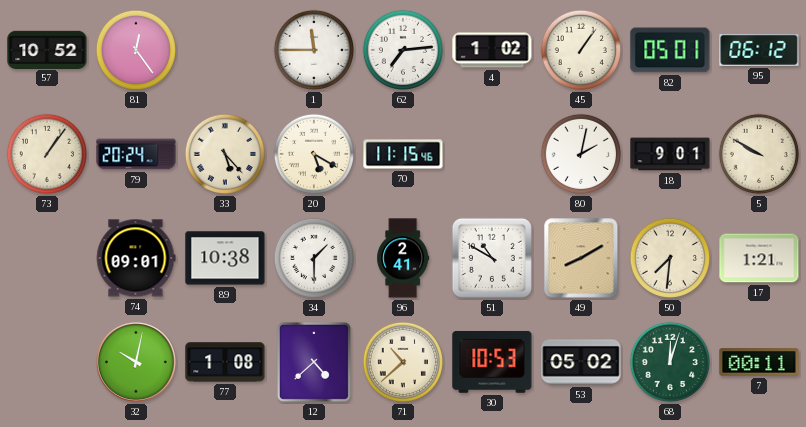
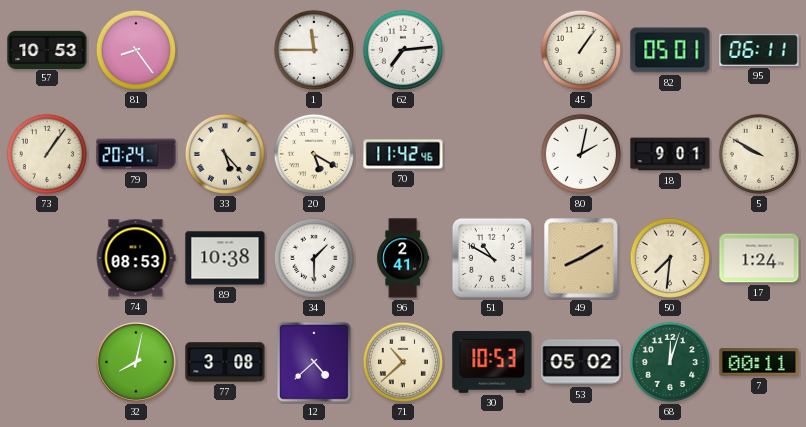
57: 10:52 -> 10:53
81: 12:24 -> 8:24
4: 1:02 -> none
95: 06:12 -> 06:11
70: 11:15 -> 11:42
74: 09:01 -> 08:53
17: 1:21 -> 1:24
32: 10:02 -> 8:02
77: 1:08 -> 3:08
